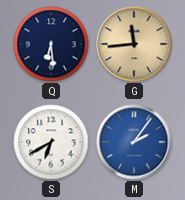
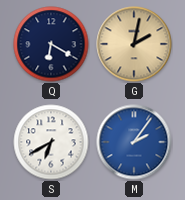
Q: 6:29 -> 6:20
G: 11:44 -> 2:02
